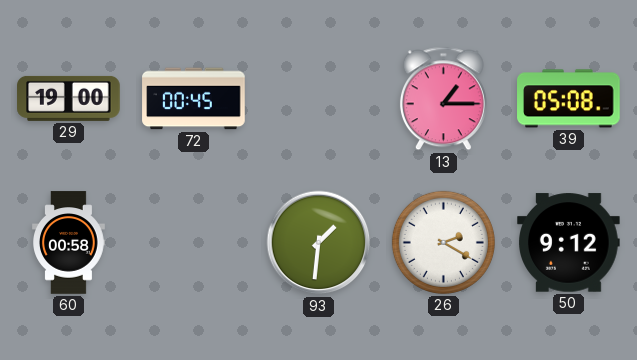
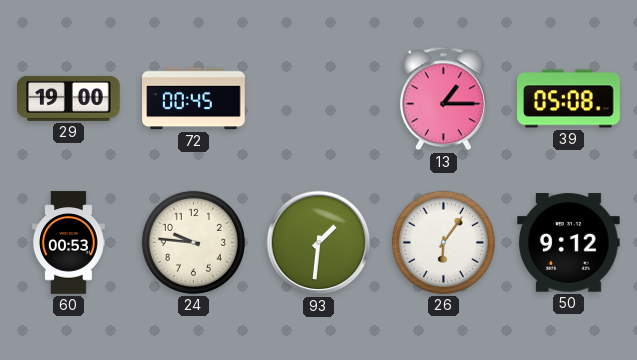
60: 00:58 -> 00:53
24: none -> 9:46
26: 2:20 -> 6:06
